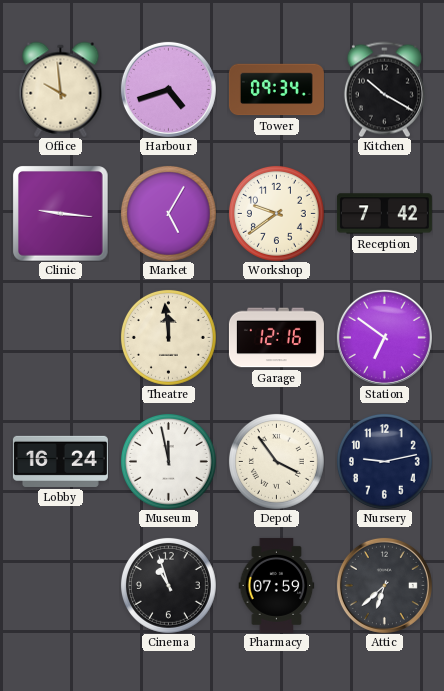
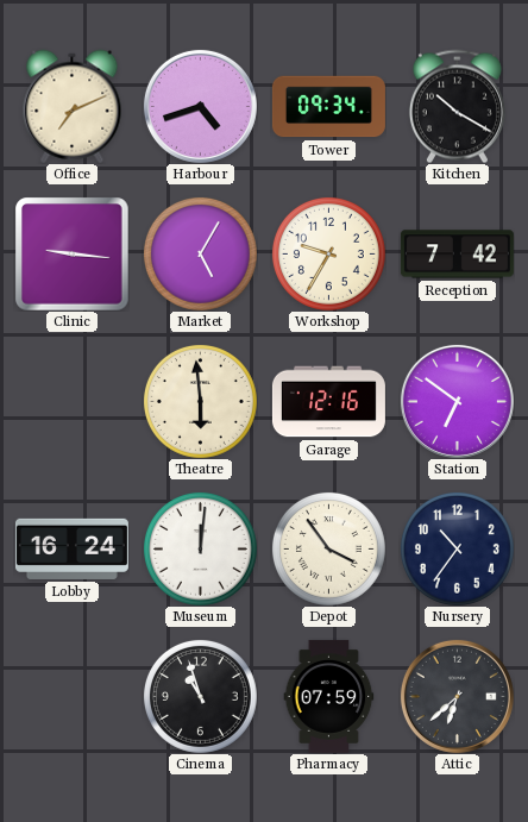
Office: 9:59 -> 7:11
Workshop: 9:39 -> 9:35
Theatre: 11:59 -> 5:59
Museum: 11:58 -> 12:01
Nursery: 9:13 -> 10:36
